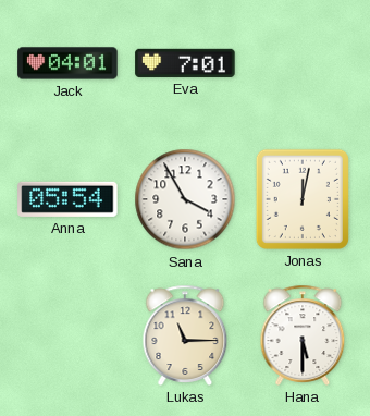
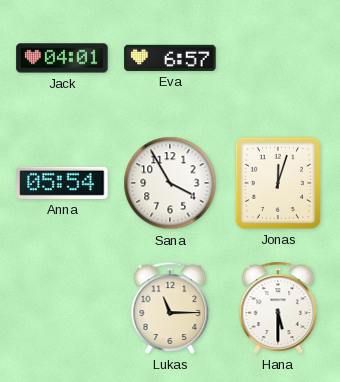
Eva: 7:01 -> 6:57
Jonas: 12:02 -> 12:03
